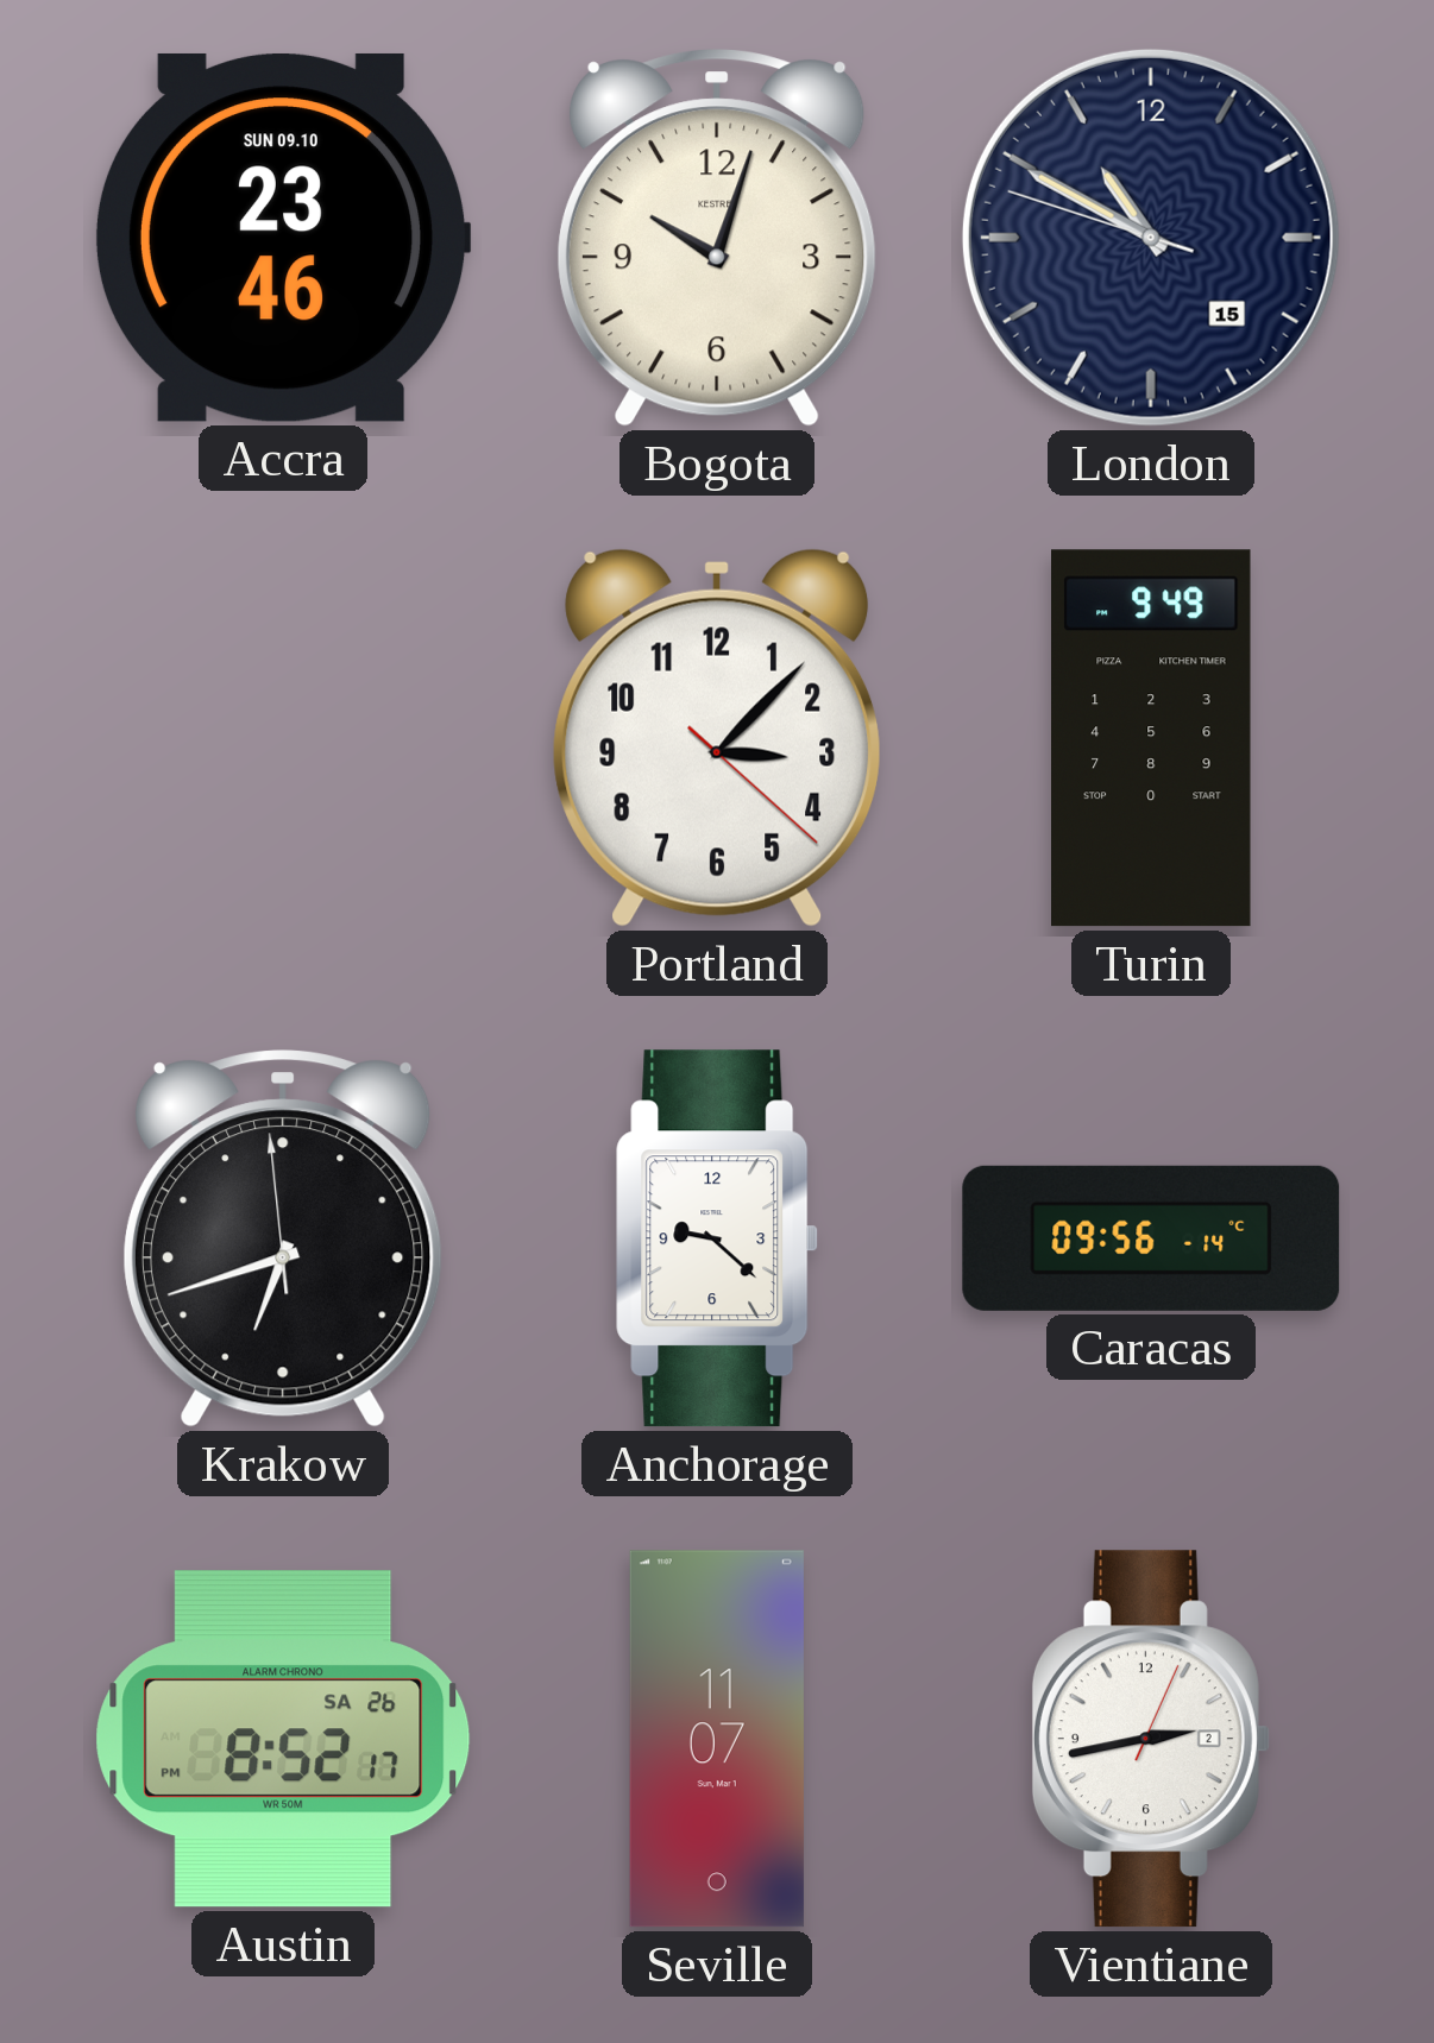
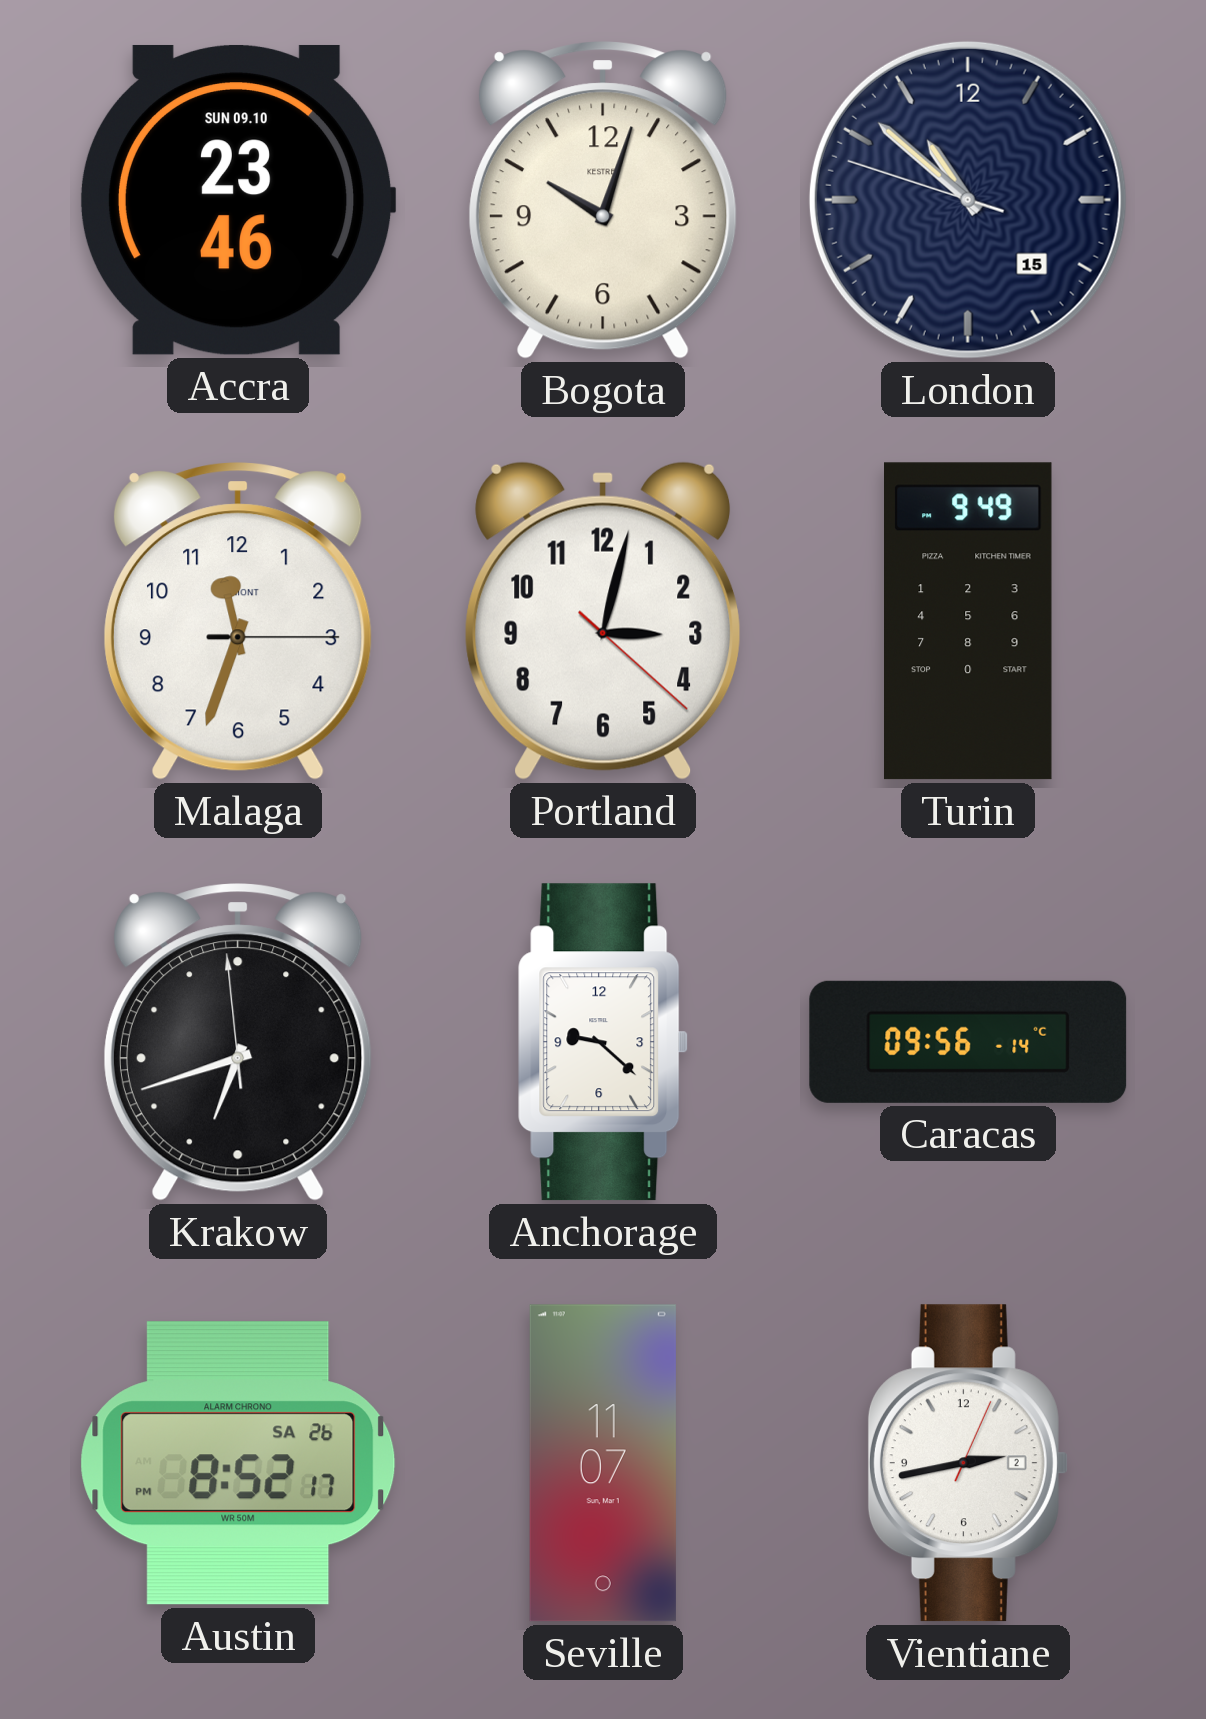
London: 10:49 -> 10:51
Malaga: none -> 11:33
Portland: 3:07 -> 3:02
